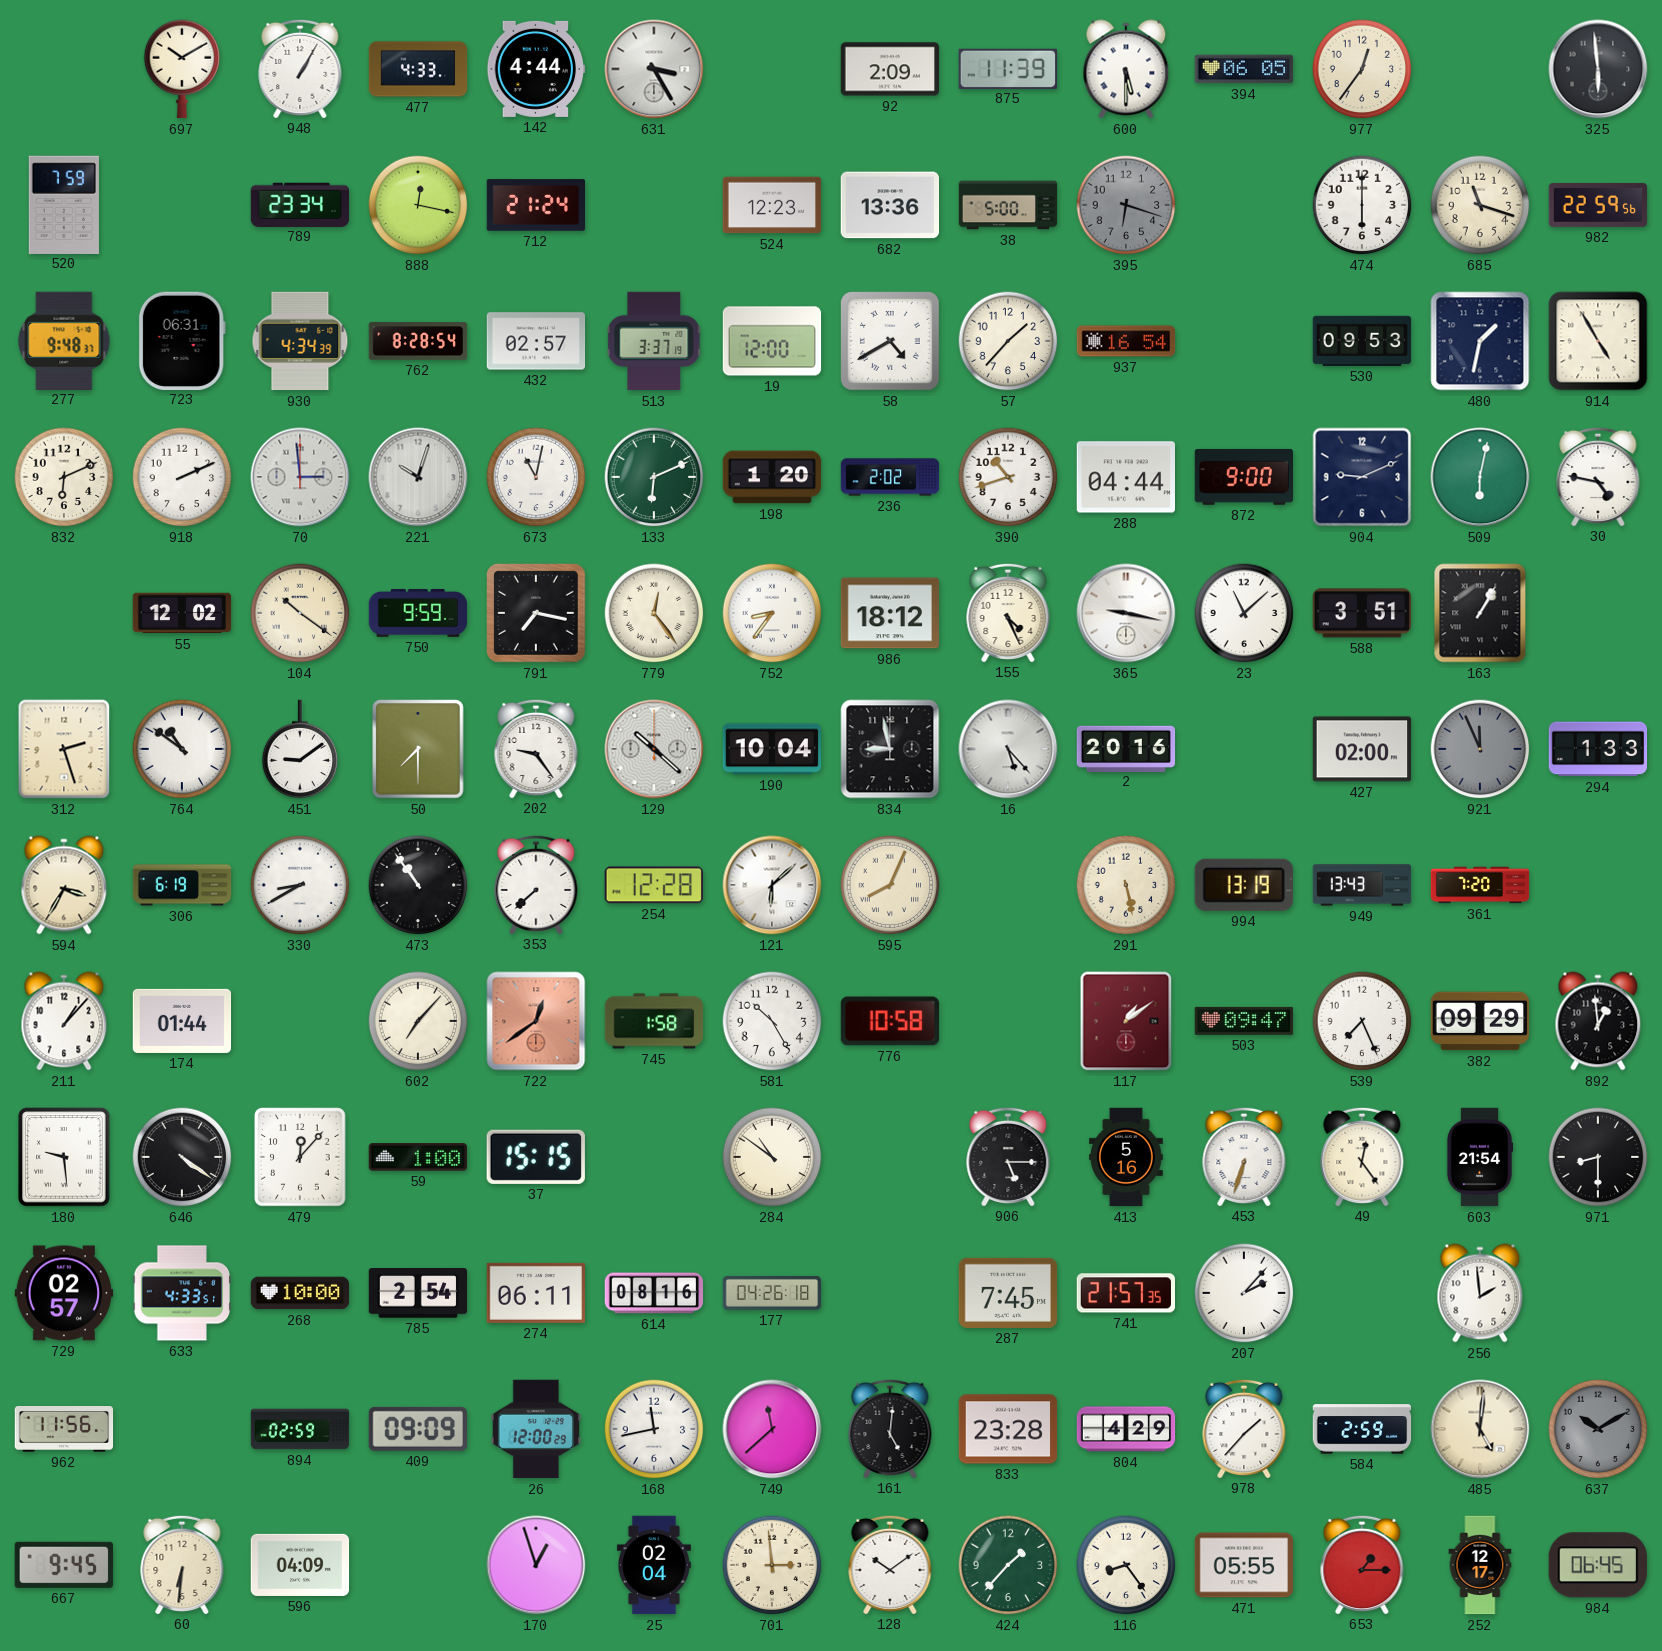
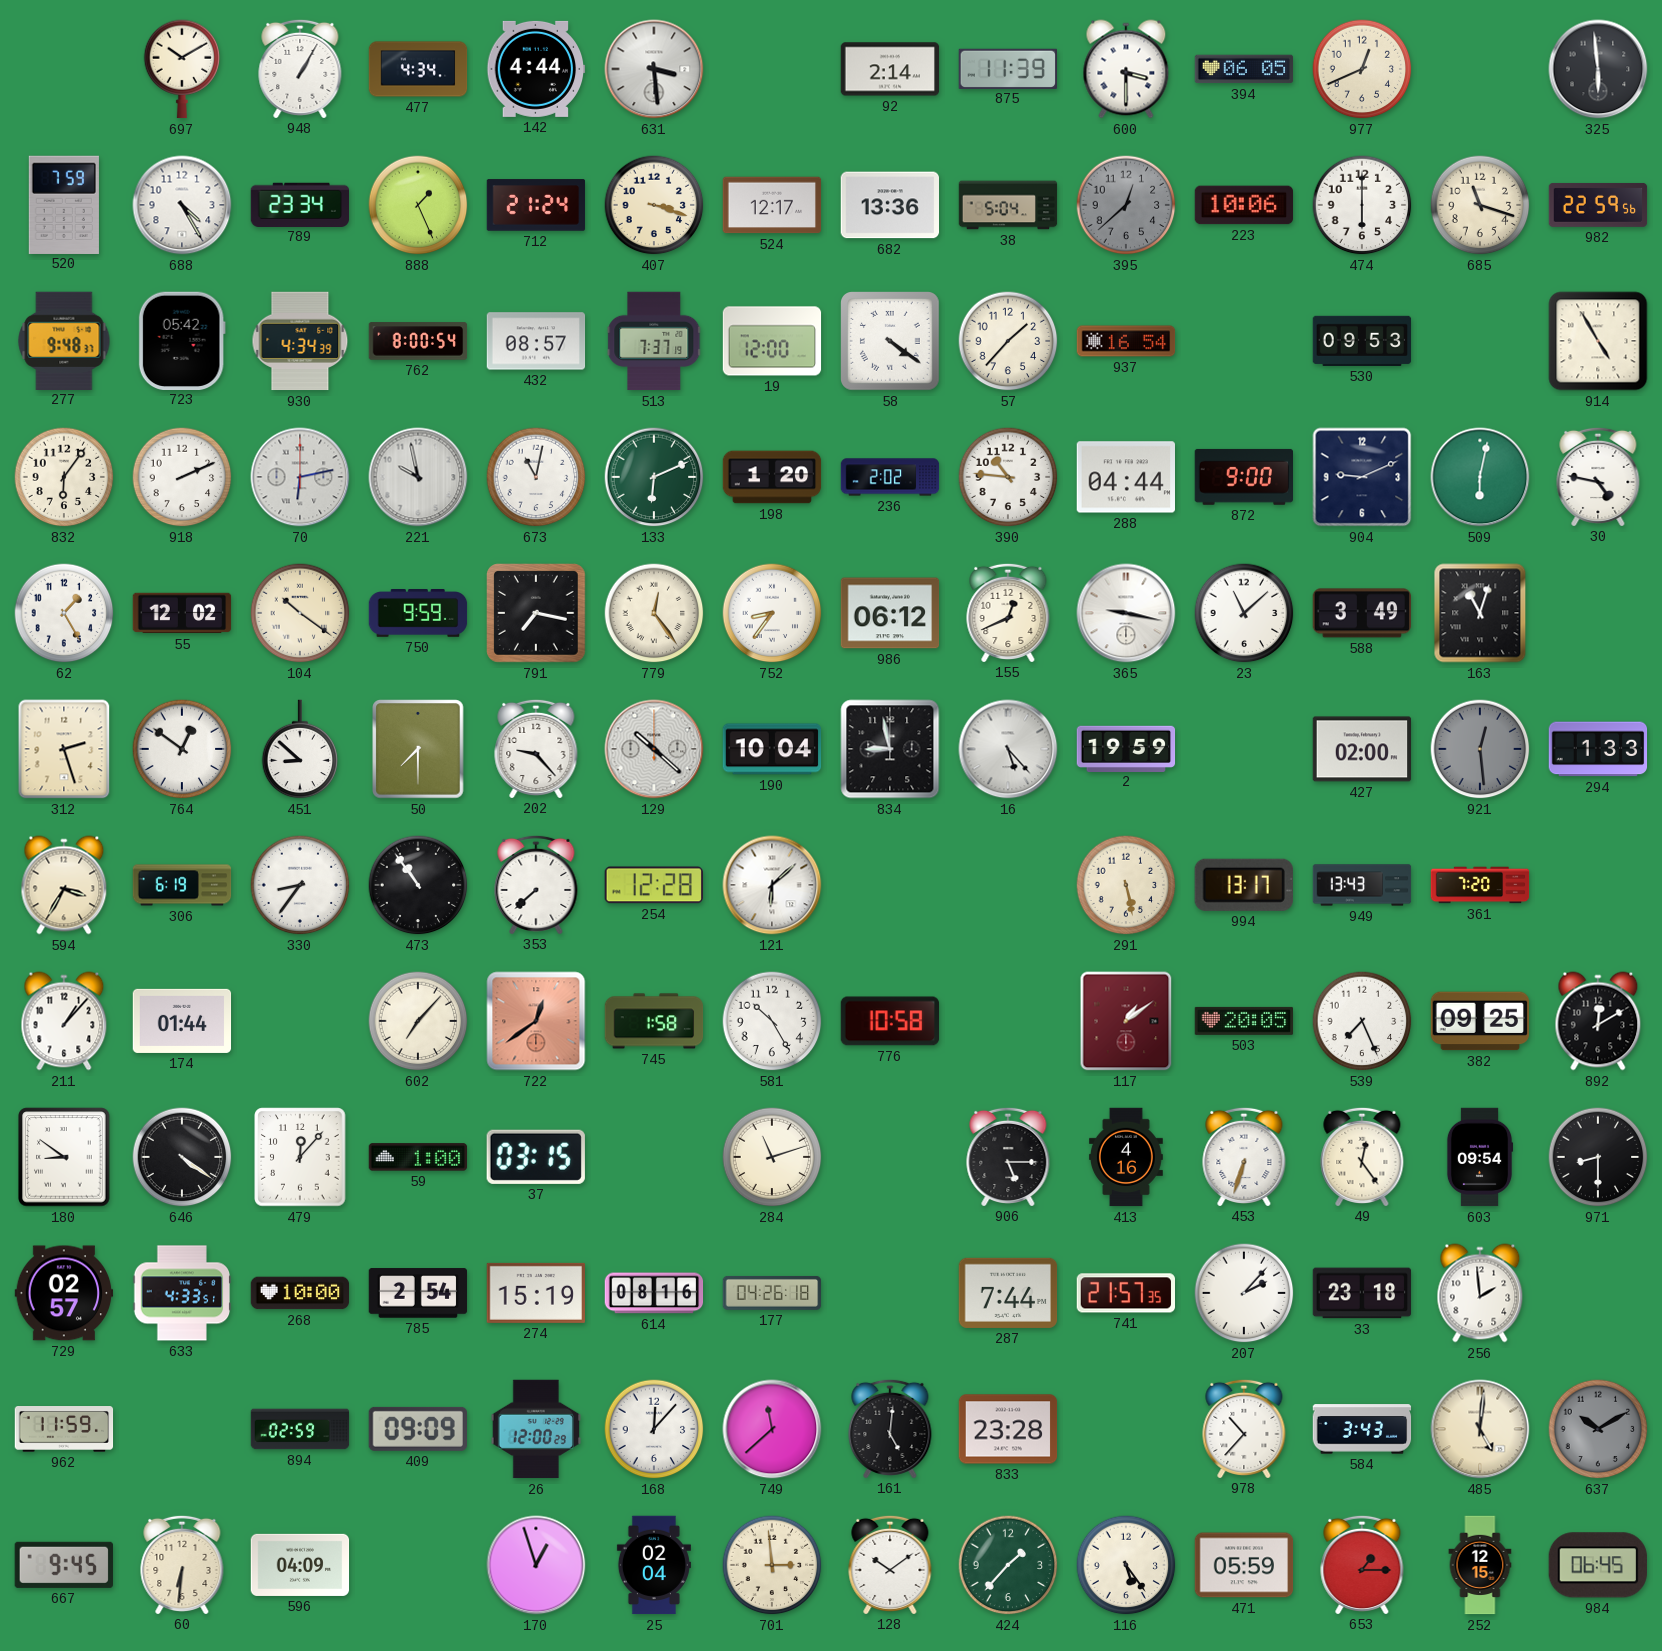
477: 4:33 -> 4:34
631: 3:25 -> 3:29
92: 2:09 -> 2:14
600: 5:30 -> 3:30
977: 12:36 -> 12:41
688: none -> 4:25
888: 12:17 -> 1:26
407: none -> 3:18
524: 12:23 -> 12:17
38: 5:00 -> 5:04
395: 6:18 -> 12:38
223: none -> 10:06
723: 06:31 -> 05:42
762: 8:28 -> 8:00
432: 02:57 -> 08:57
513: 3:37 -> 7:37
58: 4:40 -> 4:21
480: 1:32 -> none
832: 6:11 -> 6:06
70: 2:59 -> 6:13
221: 10:03 -> 9:58
390: 10:42 -> 10:46
62: none -> 1:25
986: 18:12 -> 06:12
155: 4:26 -> 12:41
588: 3:51 -> 3:49
163: 1:05 -> 11:03
764: 10:51 -> 12:51
451: 9:09 -> 8:52
202: 9:24 -> 9:23
2: 20:16 -> 19:59
921: 11:56 -> 12:29
330: 8:40 -> 8:36
595: 8:04 -> none
994: 13:19 -> 13:17
503: 09:47 -> 20:05
382: 09:29 -> 09:25
892: 12:59 -> 12:10
180: 9:29 -> 8:51
37: 15:15 -> 03:15
284: 10:51 -> 11:12
413: 5:16 -> 4:16
603: 21:54 -> 09:54
274: 06:11 -> 15:19
287: 7:45 -> 7:44
33: none -> 23:18
962: 11:56 -> 11:59
168: 11:43 -> 12:07
804: 4:29 -> none
978: 1:37 -> 10:37
584: 2:59 -> 3:43
116: 8:24 -> 5:24
471: 05:55 -> 05:59
252: 12:17 -> 12:15
